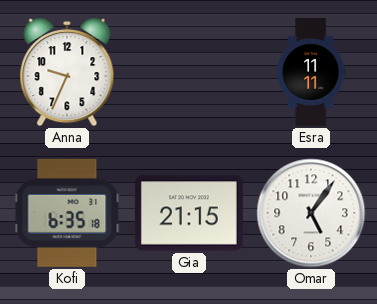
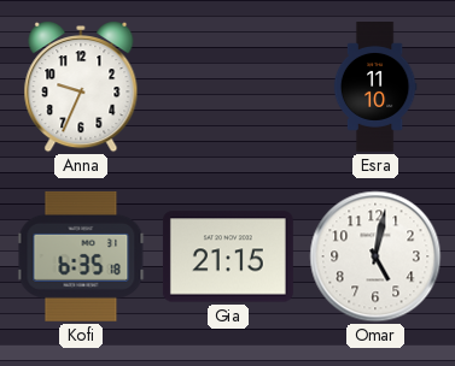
Esra: 11:11 -> 11:10
Omar: 5:06 -> 5:02
